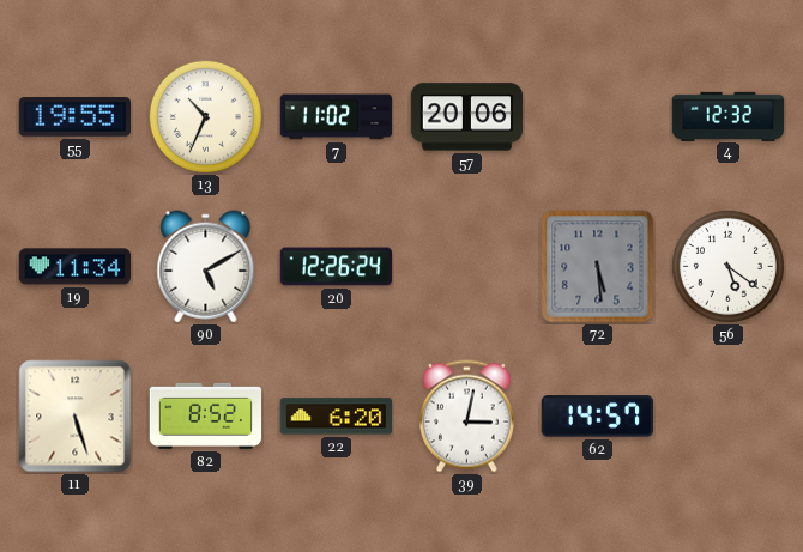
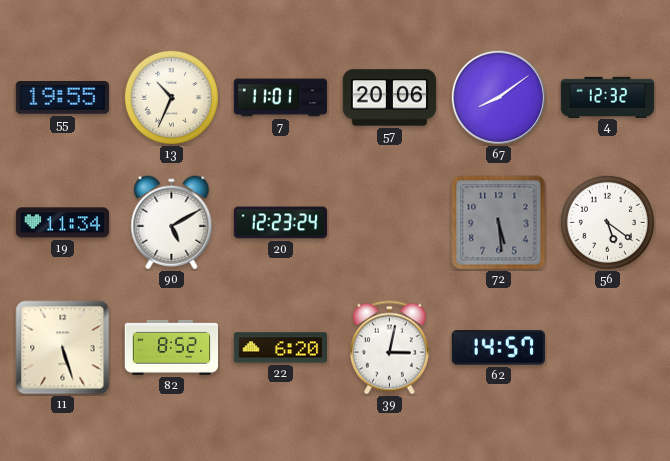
7: 11:02 -> 11:01
67: none -> 8:09
20: 12:26 -> 12:23
